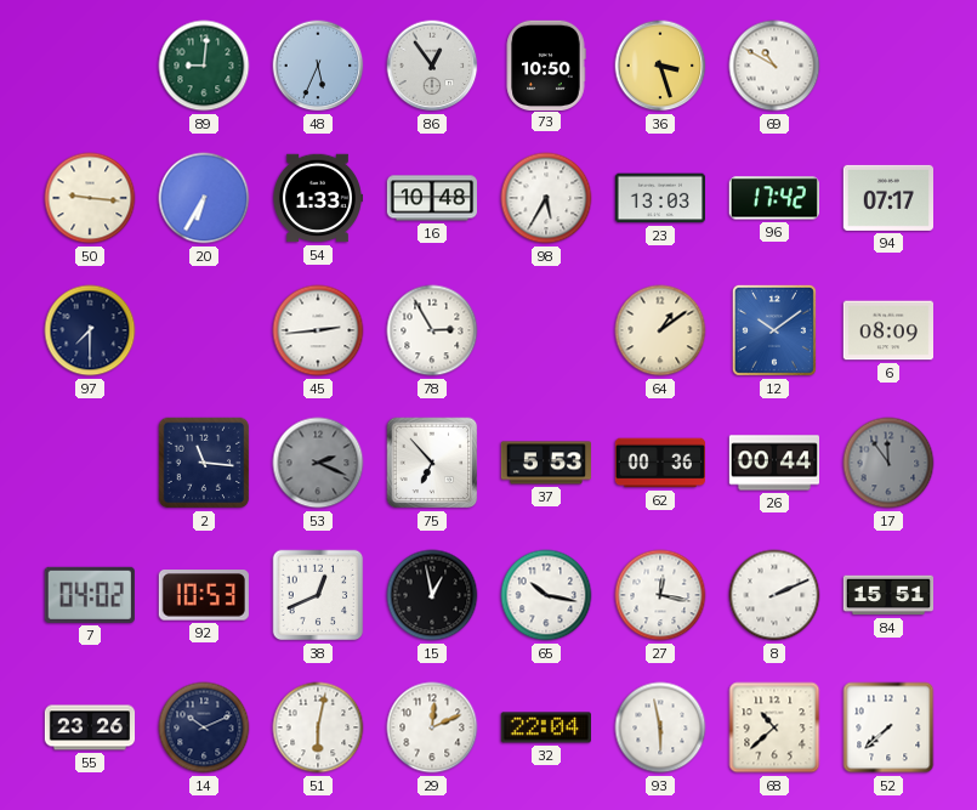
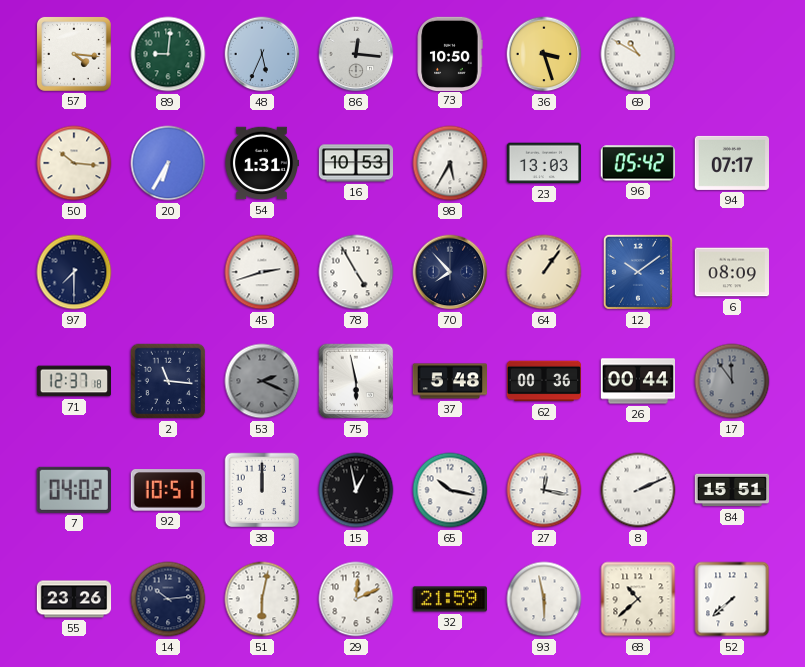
57: none -> 4:16
86: 12:54 -> 12:16
50: 9:16 -> 10:16
54: 1:33 -> 1:31
16: 10:48 -> 10:53
96: 17:42 -> 05:42
45: 2:44 -> 2:42
78: 2:55 -> 4:55
70: none -> 7:53
64: 1:09 -> 1:06
71: none -> 12:37
75: 6:53 -> 5:58
37: 5:53 -> 5:48
92: 10:53 -> 10:51
38: 12:41 -> 12:00
14: 10:11 -> 10:14
32: 22:04 -> 21:59
